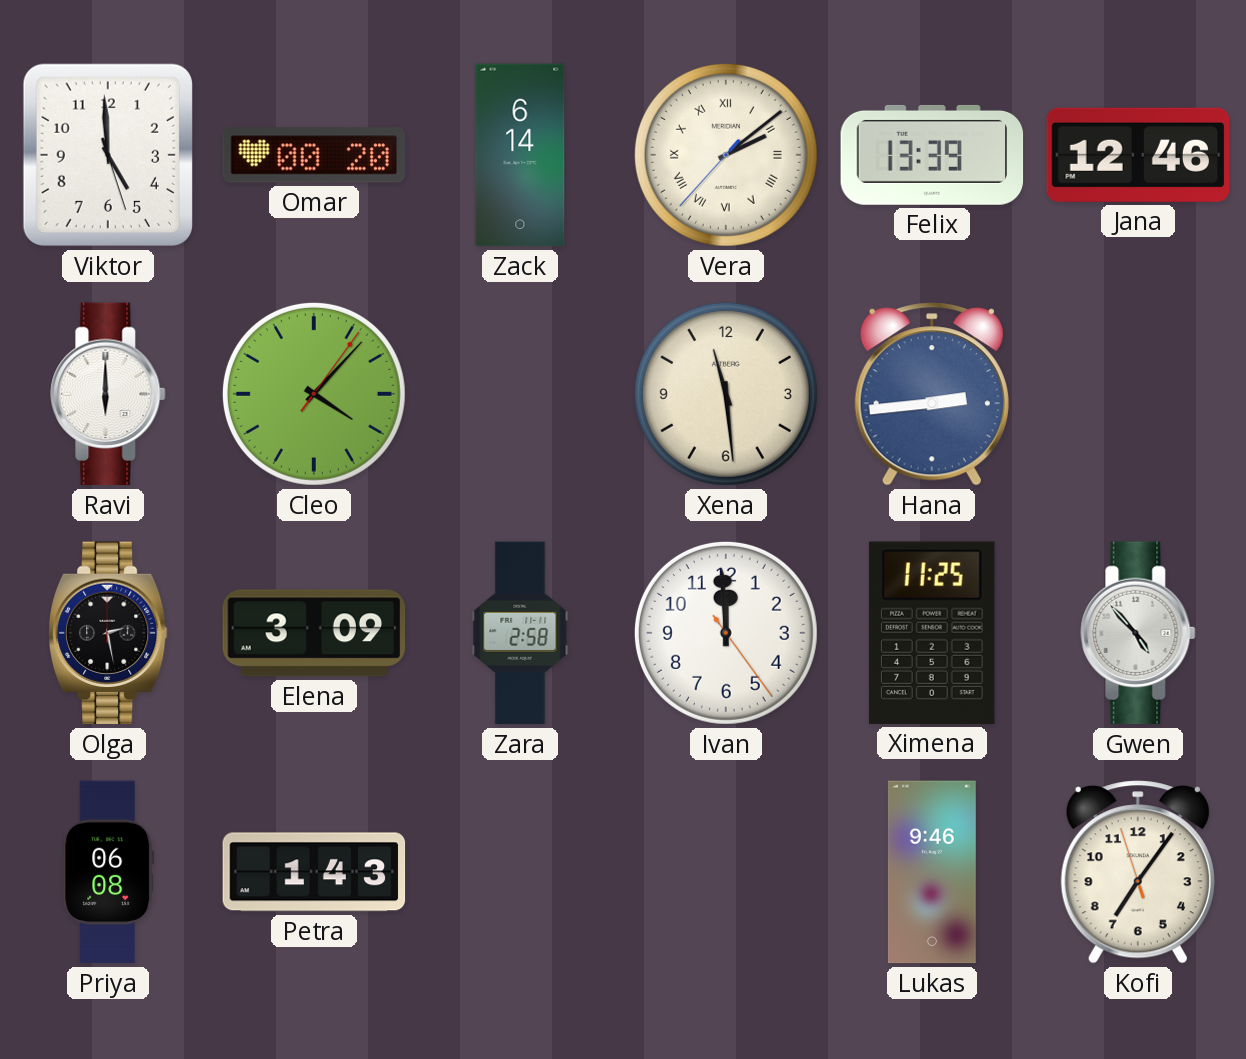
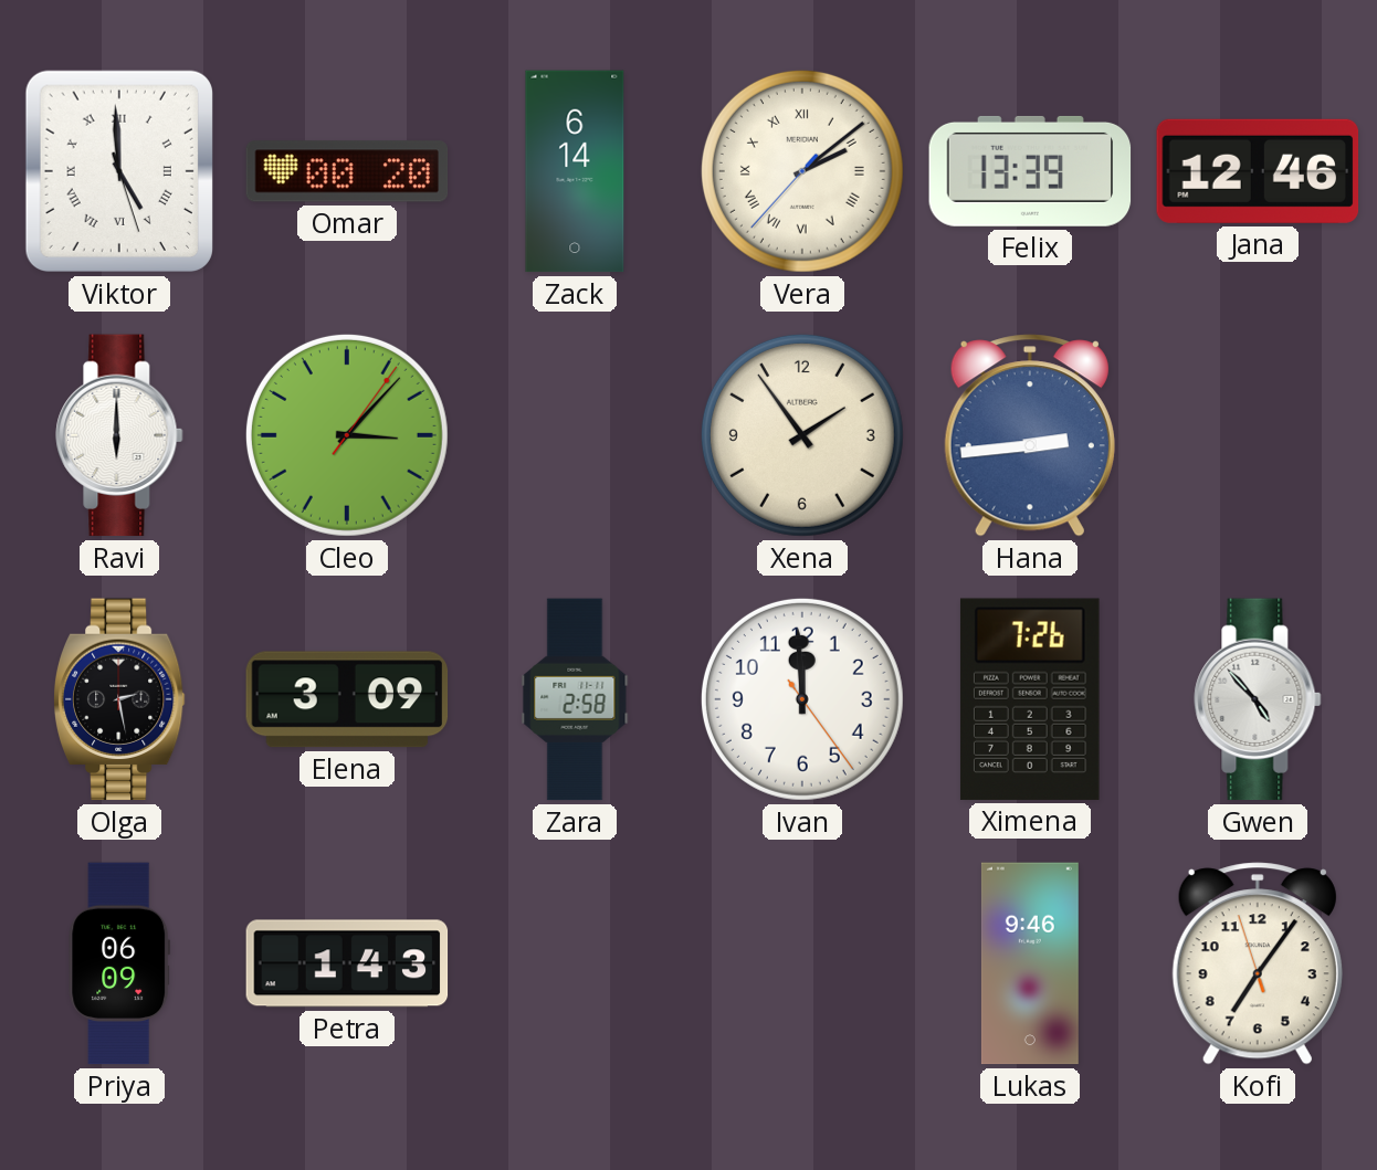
Viktor numerals: Arabic -> Roman
Cleo: 4:07 -> 3:07
Xena: 11:29 -> 1:54
Ximena: 11:25 -> 7:26
Priya: 06:08 -> 06:09
